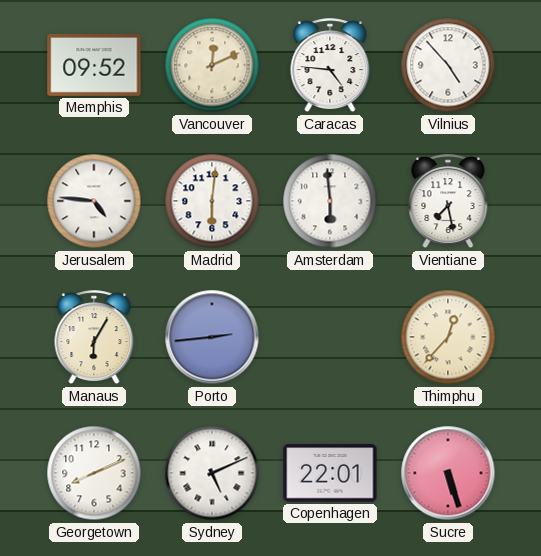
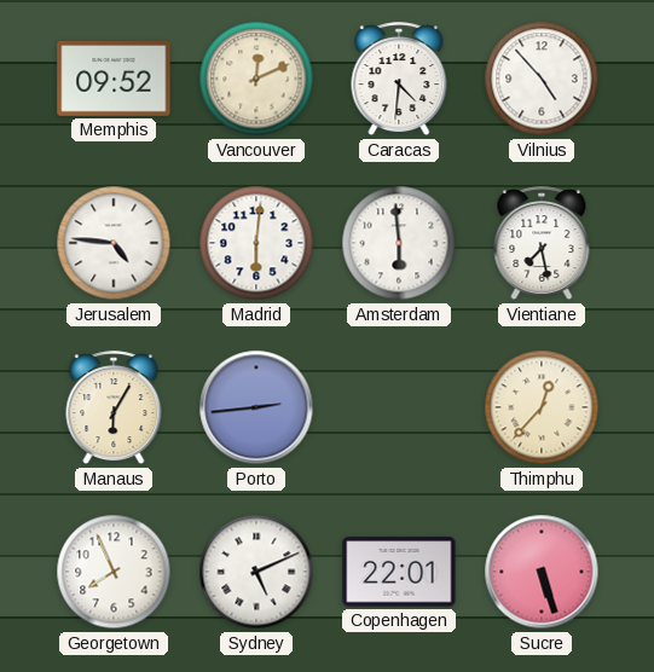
Caracas: 4:46 -> 4:31
Georgetown: 8:11 -> 7:56
